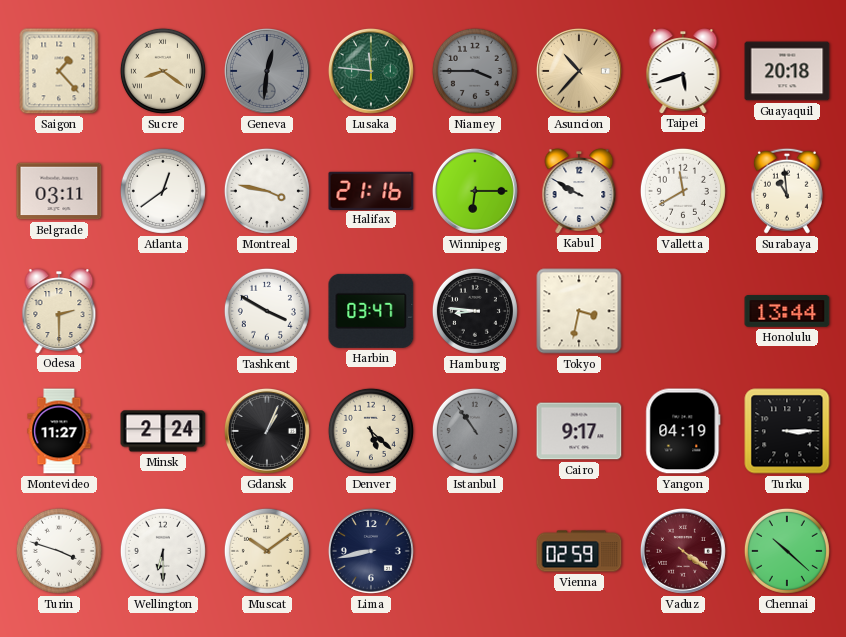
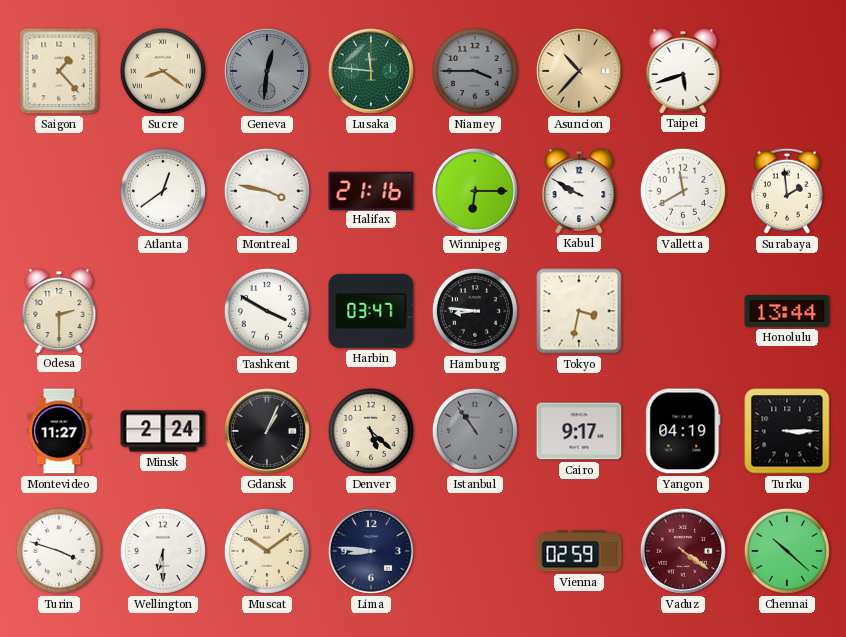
Guayaquil: 20:18 -> none
Belgrade: 03:11 -> none
Surabaya: 10:59 -> 1:59
Lima: 8:43 -> 8:46
